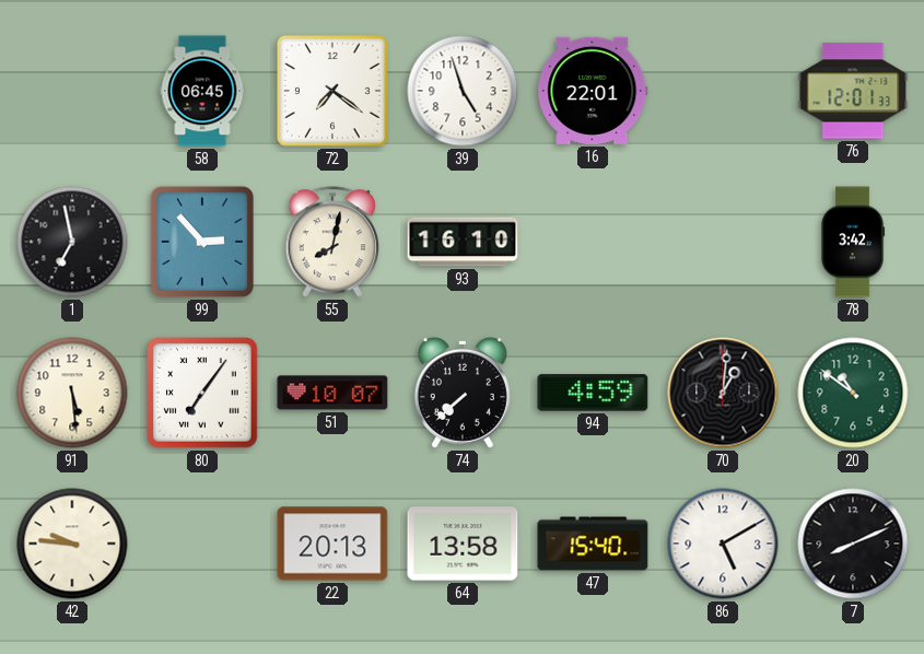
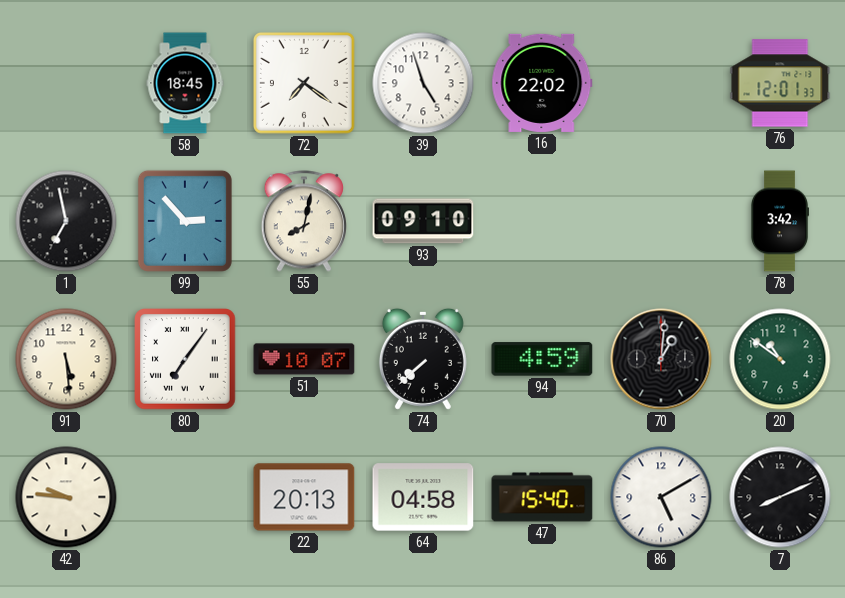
58: 06:45 -> 18:45
16: 22:01 -> 22:02
93: 16:10 -> 09:10
64: 13:58 -> 04:58
